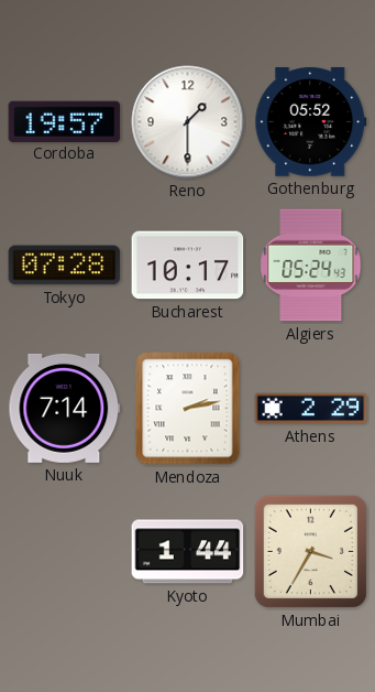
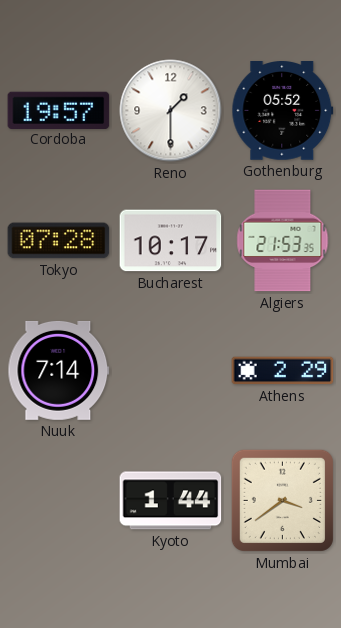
Algiers: 05:24 -> 21:53
Mendoza: 2:13 -> none
Mumbai: 3:35 -> 3:39
